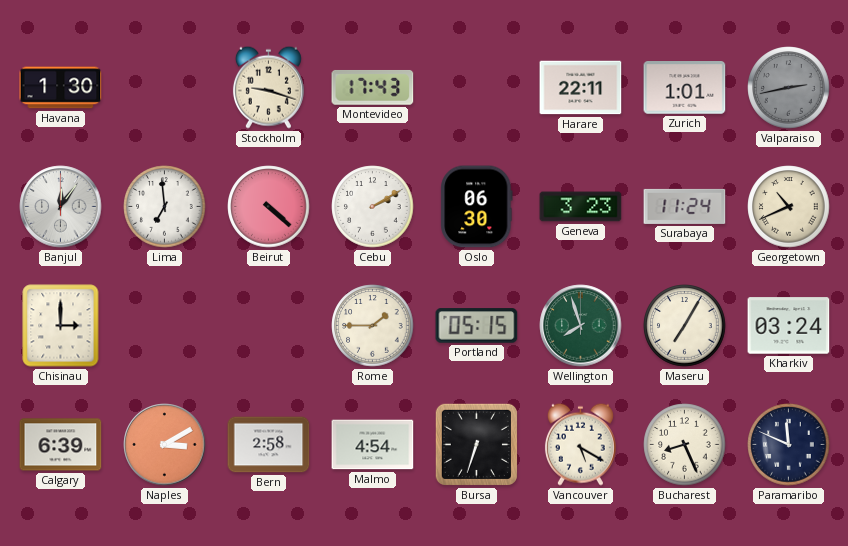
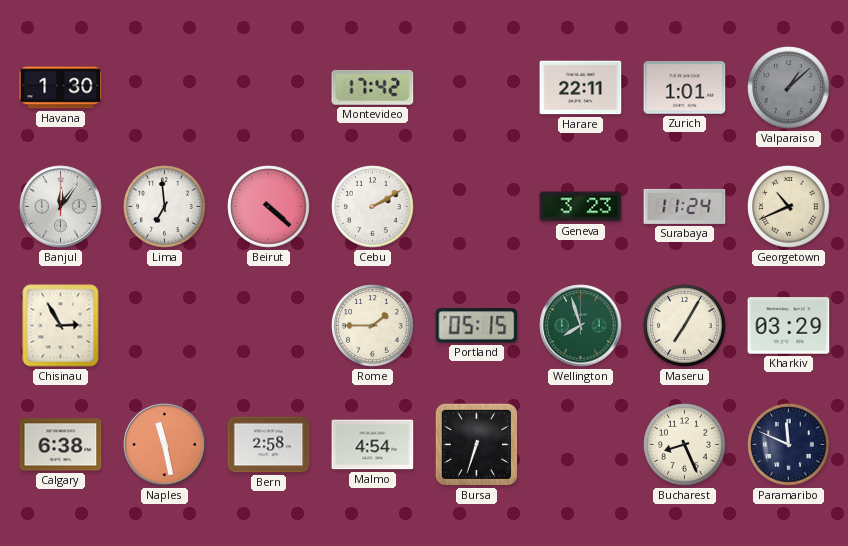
Stockholm: 9:18 -> none
Montevideo: 17:43 -> 17:42
Valparaiso: 2:43 -> 1:08
Oslo: 06:30 -> none
Chisinau: 3:00 -> 2:55
Kharkiv: 03:24 -> 03:29
Calgary: 6:39 -> 6:38
Naples: 3:10 -> 11:28
Vancouver: 5:20 -> none
